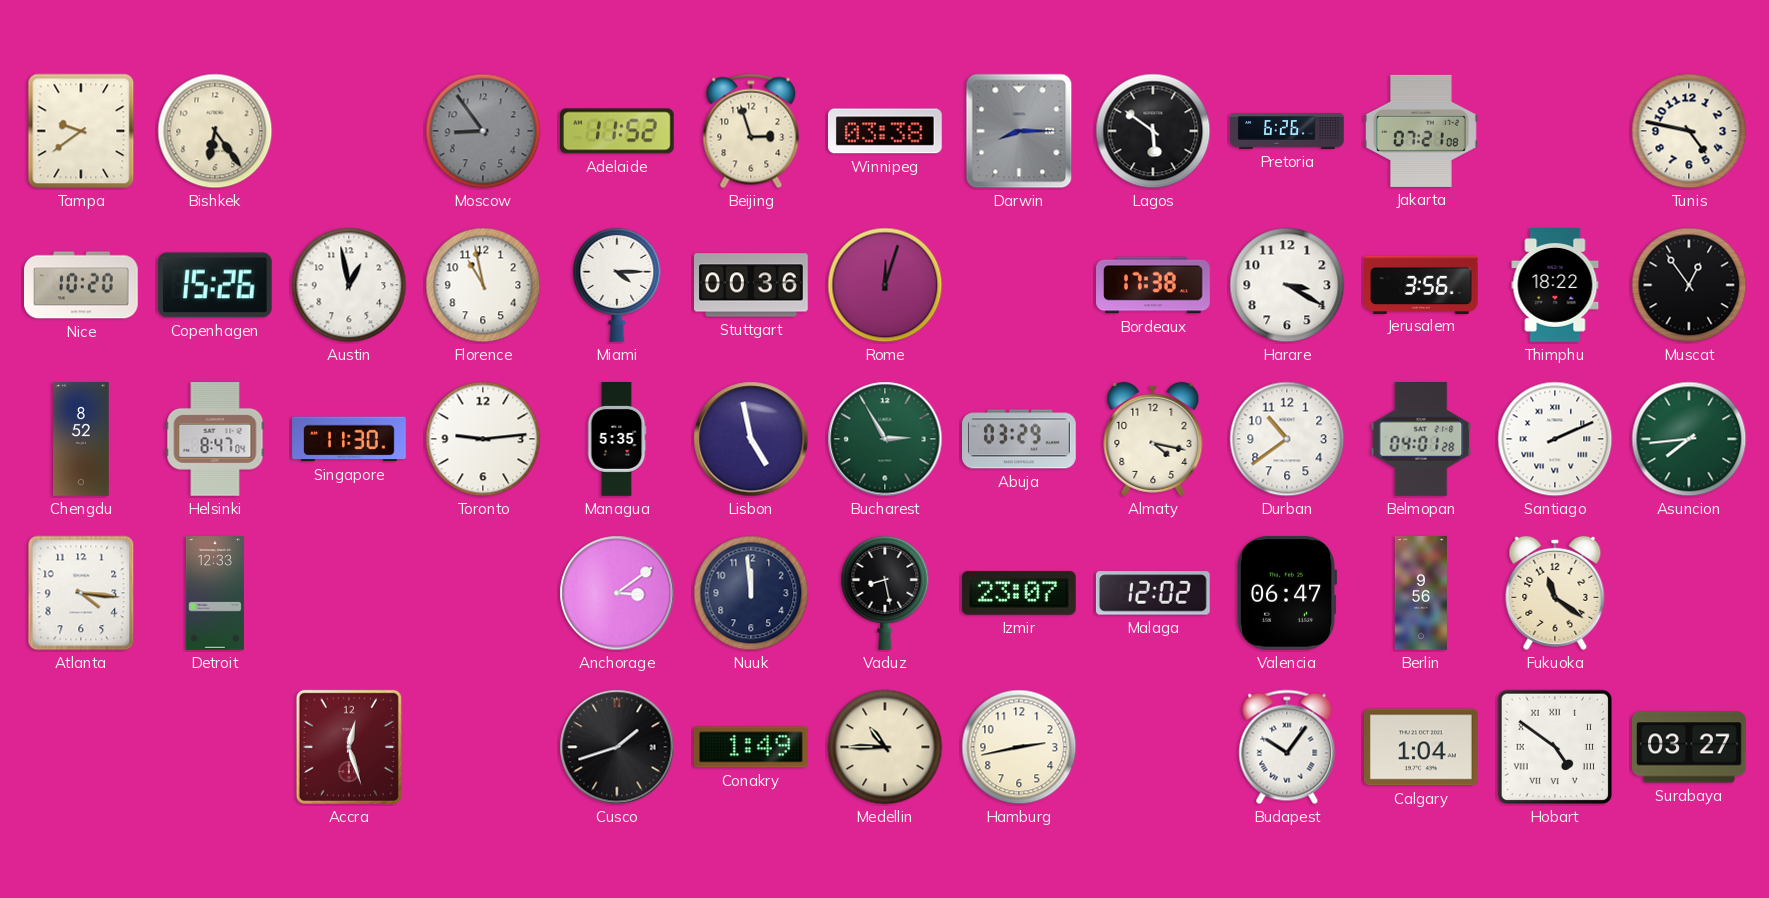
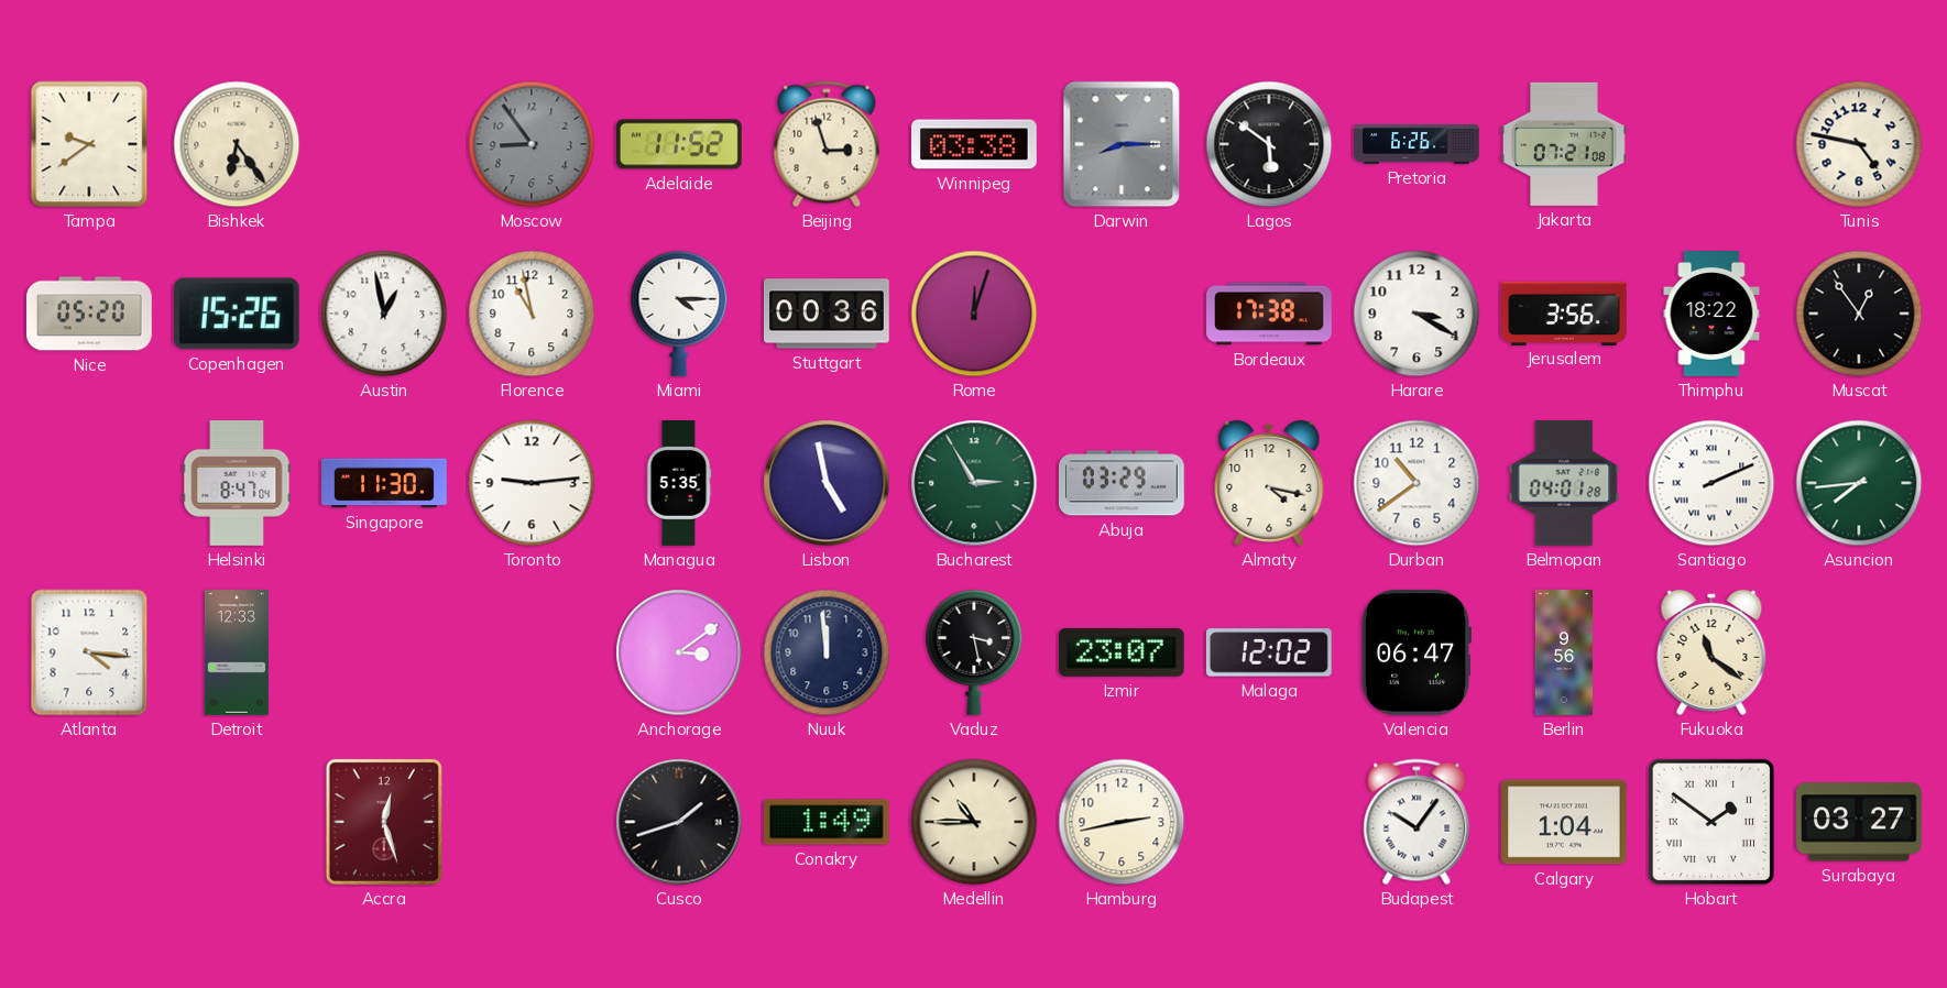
Nice: 10:20 -> 05:20
Chengdu: 8:52 -> none
Vaduz: 8:28 -> 3:28
Hobart: 4:51 -> 1:51
